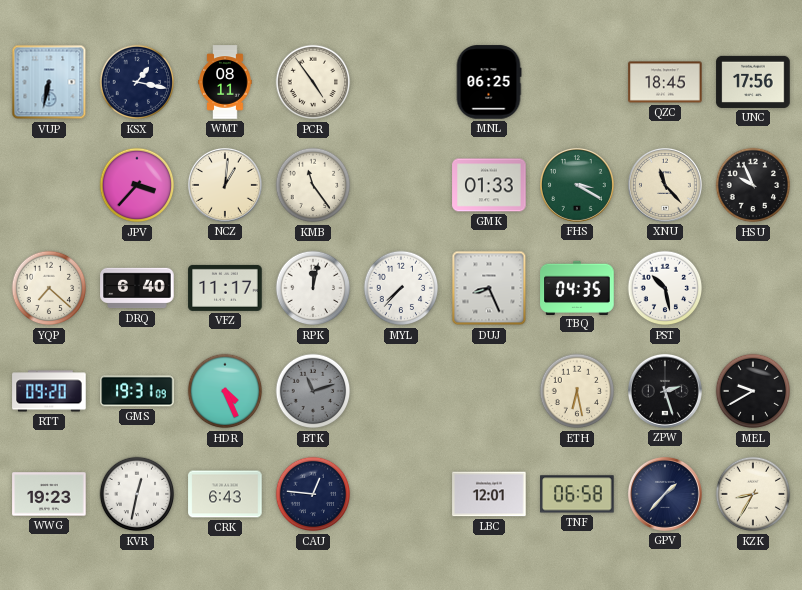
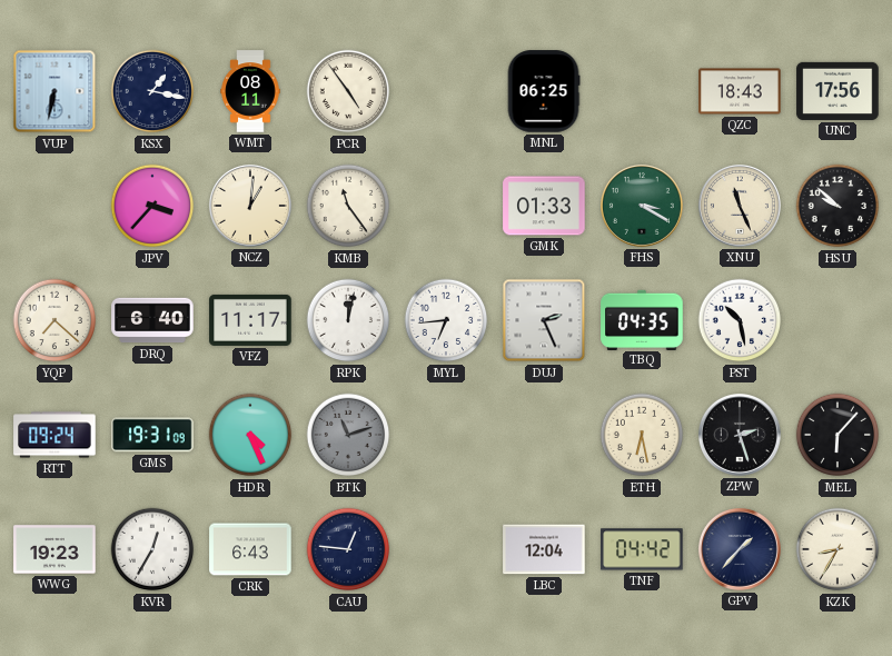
QZC: 18:45 -> 18:43
XNU: 11:23 -> 11:26
HSU: 9:56 -> 9:52
MYL: 7:37 -> 6:44
DUJ: 8:26 -> 2:26
RTT: 09:20 -> 09:24
MEL: 9:40 -> 6:07
KVR: 12:32 -> 12:35
LBC: 12:01 -> 12:04
TNF: 06:58 -> 04:42
